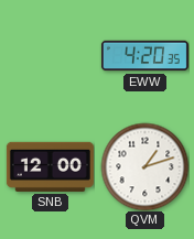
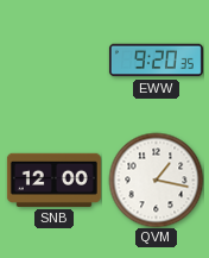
EWW: 4:20 -> 9:20
QVM: 1:12 -> 1:17
